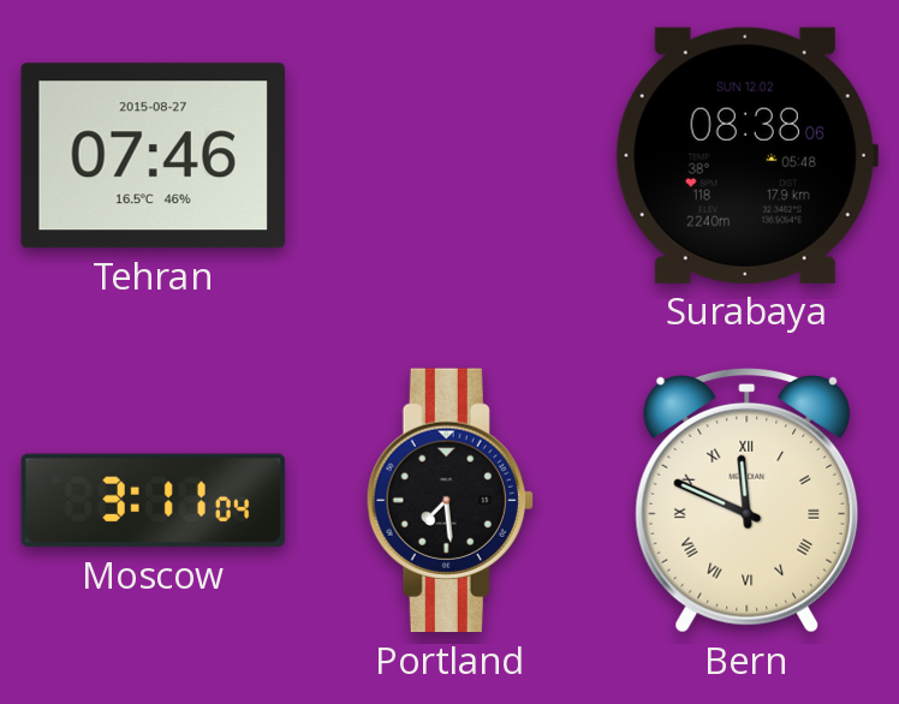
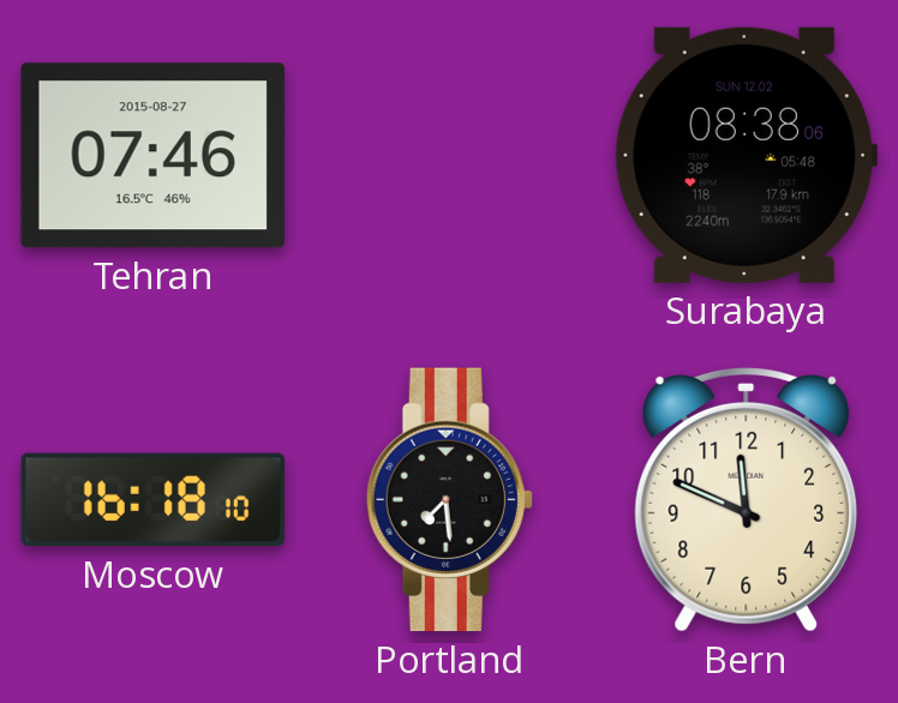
Moscow: 3:11 -> 16:18
Bern numerals: Roman -> Arabic
